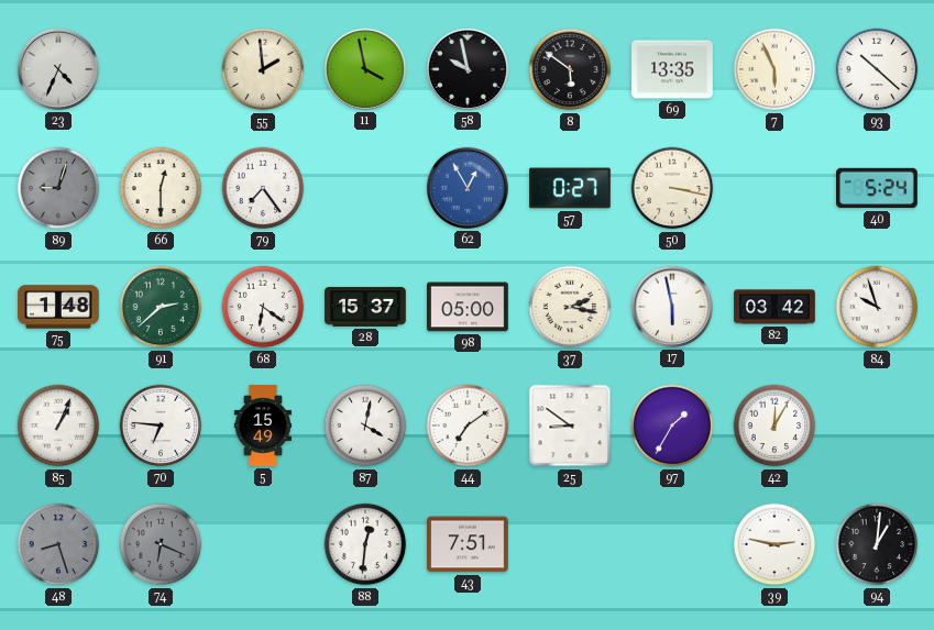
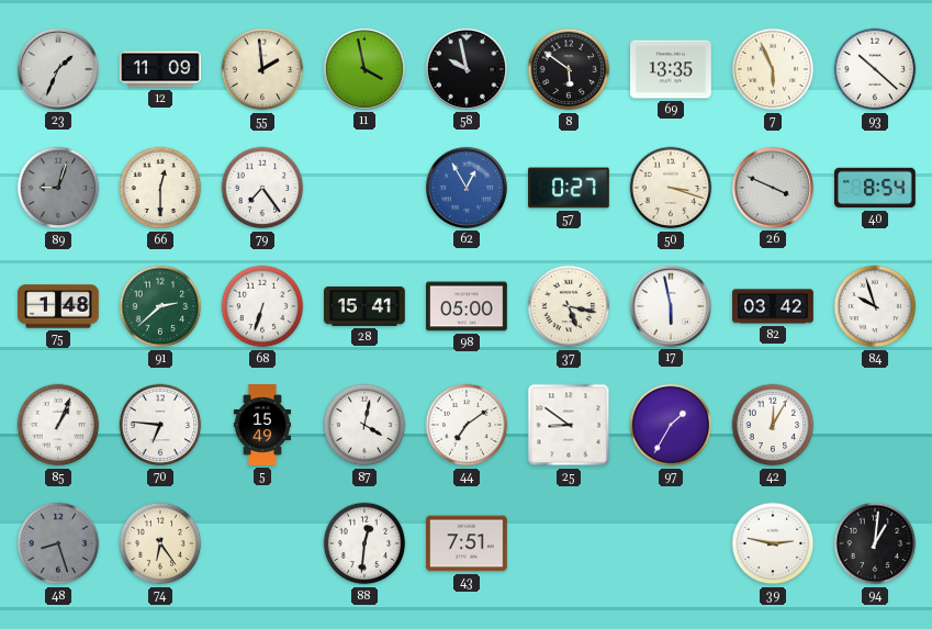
23: 4:34 -> 1:34
12: none -> 11:09
50: 3:17 -> 3:18
26: none -> 3:49
40: 5:24 -> 8:54
68: 6:21 -> 6:33
28: 15:37 -> 15:41
37: 2:17 -> 5:17
74: 6:19 -> 6:24
74 dial: grey -> cream
